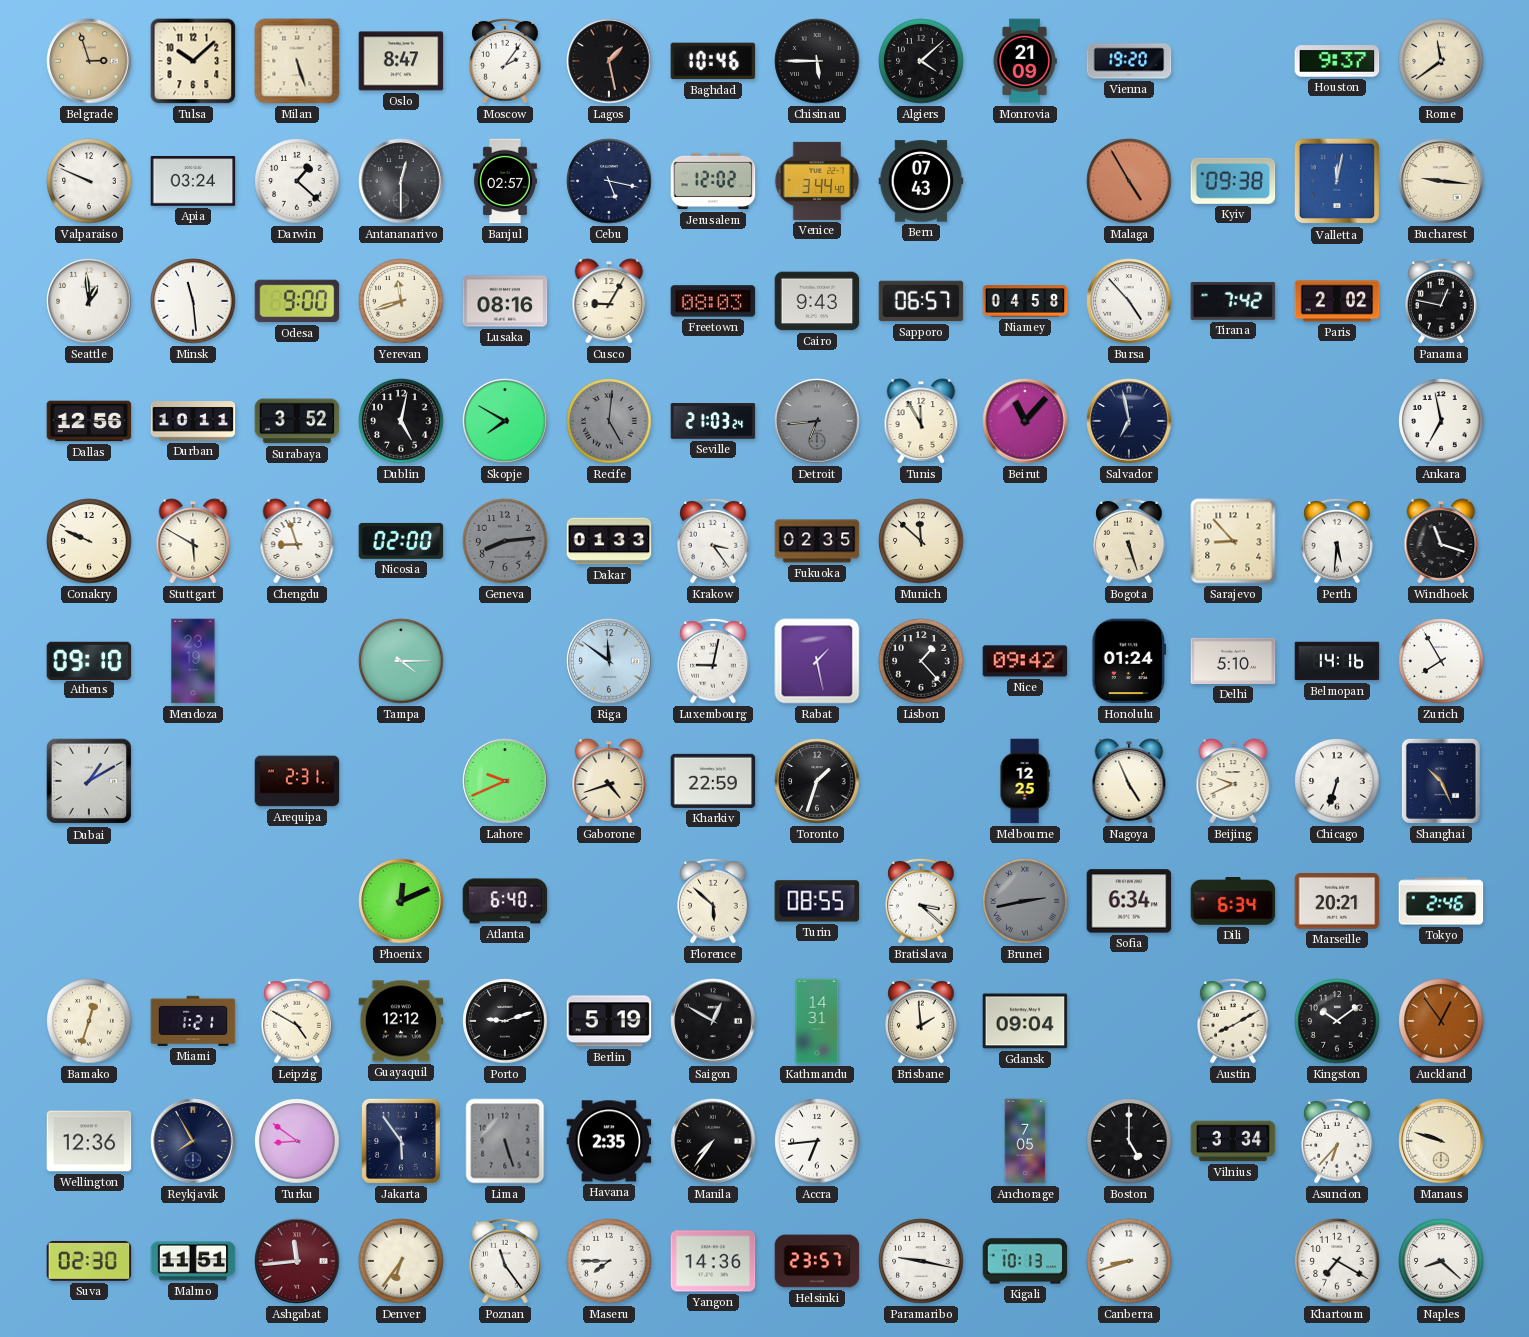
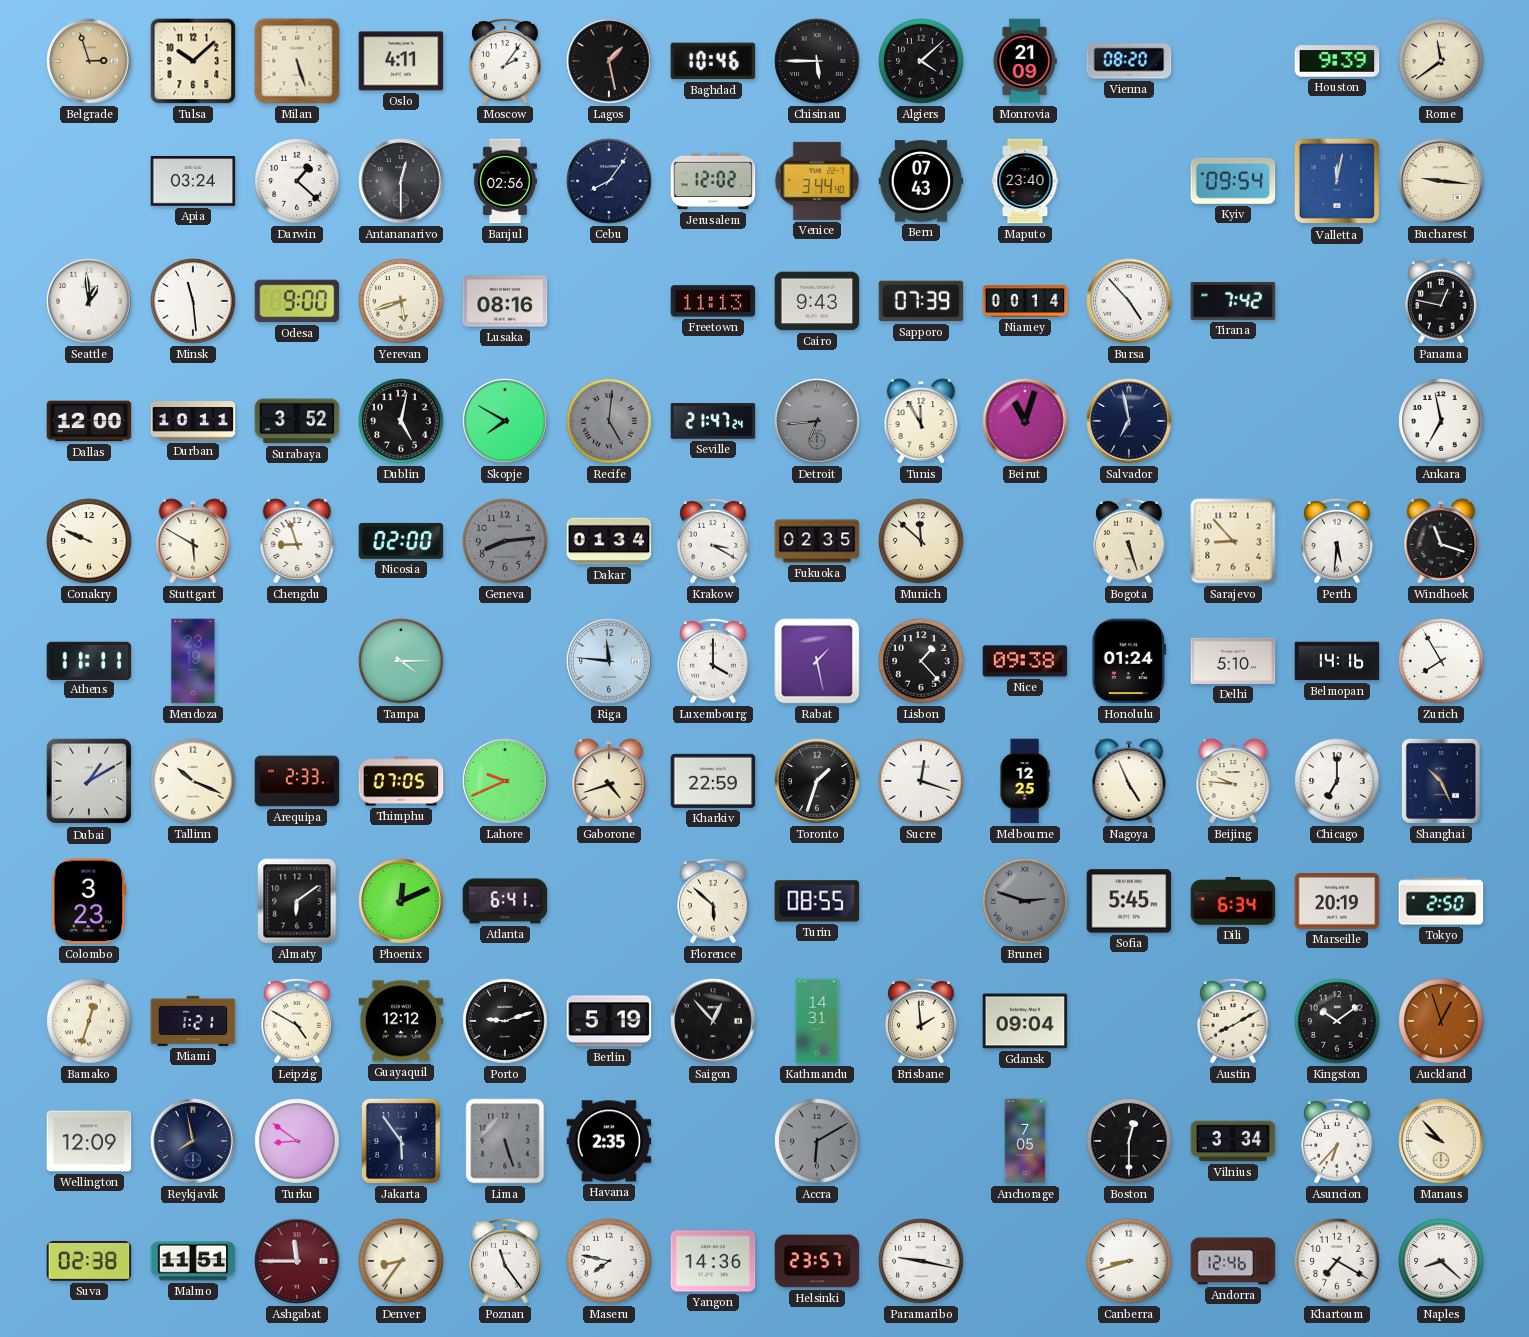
Oslo: 8:47 -> 4:11
Vienna: 19:20 -> 08:20
Houston: 9:37 -> 9:39
Valparaiso: 9:49 -> none
Banjul: 02:57 -> 02:56
Cebu: 5:17 -> 8:06
Maputo: none -> 23:40
Malaga: 4:55 -> none
Kyiv: 09:38 -> 09:54
Yerevan: 11:42 -> 5:42
Cusco: 9:05 -> none
Freetown: 08:03 -> 11:13
Sapporo: 06:57 -> 07:39
Niamey: 04:58 -> 00:14
Paris: 2:02 -> none
Dallas: 12:56 -> 12:00
Seville: 21:03 -> 21:47
Beirut: 11:07 -> 11:03
Dakar: 01:33 -> 01:34
Krakow: 3:24 -> 3:20
Athens: 09:10 -> 11:11
Riga: 11:51 -> 11:46
Luxembourg: 9:02 -> 4:00
Nice: 09:42 -> 09:38
Tallinn: none -> 10:19
Arequipa: 2:31 -> 2:33
Thimphu: none -> 07:05
Sucre: none -> 12:18
Beijing: 9:41 -> 9:46
Chicago: 6:33 -> 7:00
Colombo: none -> 3:23
Almaty: none -> 6:09
Atlanta: 6:40 -> 6:41
Bratislava: 3:22 -> none
Brunei: 2:43 -> 2:48
Sofia: 6:34 -> 5:45
Marseille: 20:21 -> 20:19
Tokyo: 2:46 -> 2:50
Saigon: 12:50 -> 12:53
Auckland: 12:54 -> 12:57
Wellington: 12:36 -> 12:09
Reykjavik: 7:55 -> 7:58
Manila: 7:36 -> none
Accra: 6:44 -> 6:10
Accra dial: white -> grey
Boston: 5:00 -> 12:30
Manaus: 9:48 -> 9:53
Suva: 02:30 -> 02:38
Ashgabat: 11:44 -> 11:45
Denver: 6:36 -> 8:36
Maseru: 7:45 -> 7:47
Kigali: 10:13 -> none
Andorra: none -> 12:46
